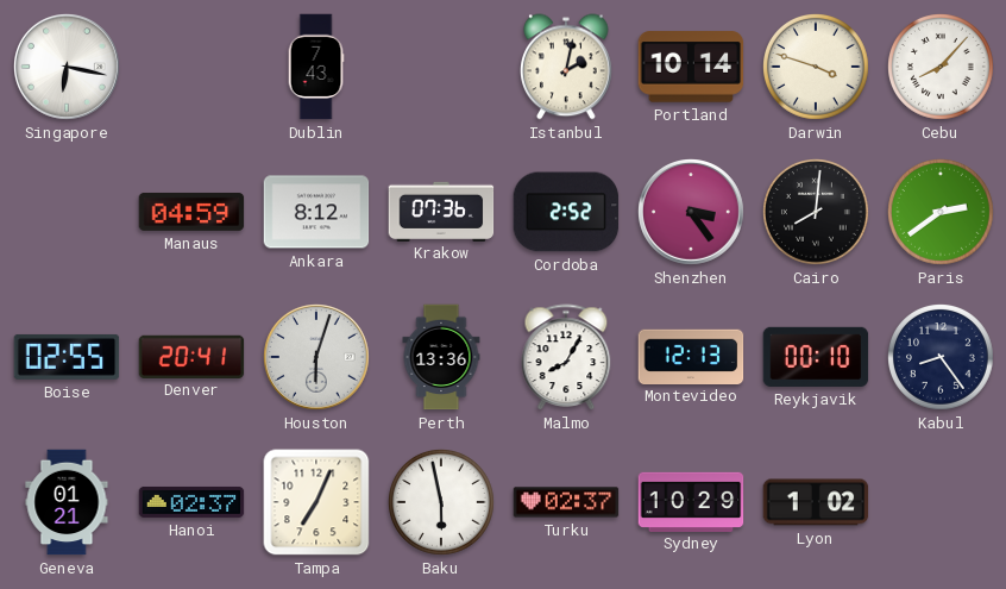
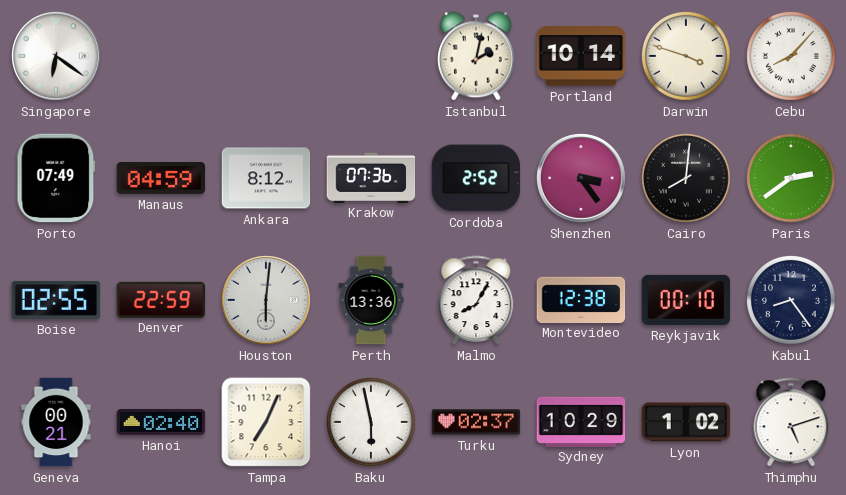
Singapore: 6:17 -> 6:21
Dublin: 7:43 -> none
Porto: none -> 07:49
Denver: 20:41 -> 22:59
Houston: 6:03 -> 6:01
Montevideo: 12:13 -> 12:38
Geneva: 01:21 -> 00:21
Hanoi: 02:37 -> 02:40
Thimphu: none -> 5:12
